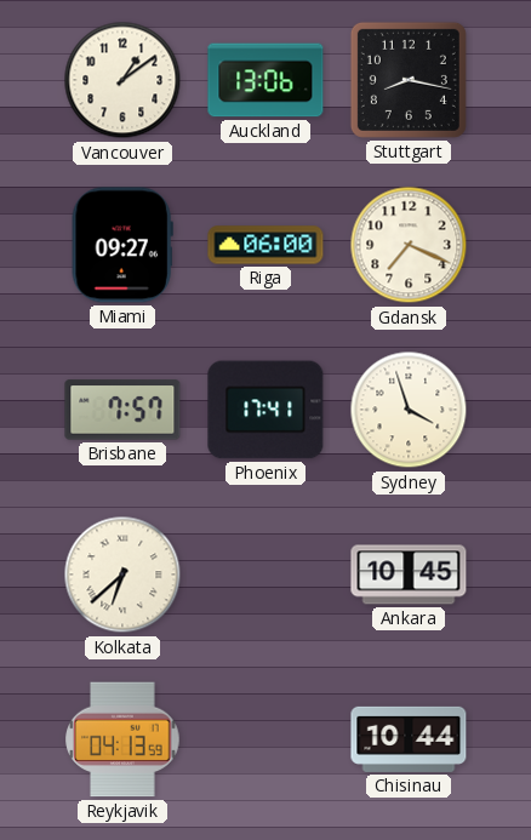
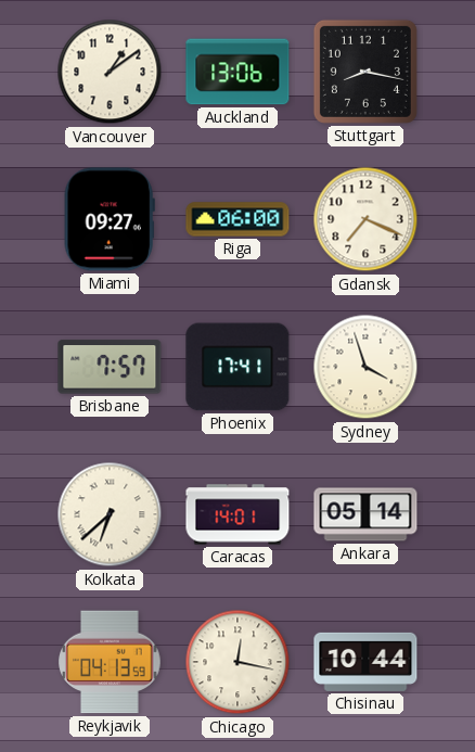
Caracas: none -> 14:01
Ankara: 10:45 -> 05:14
Chicago: none -> 12:17
